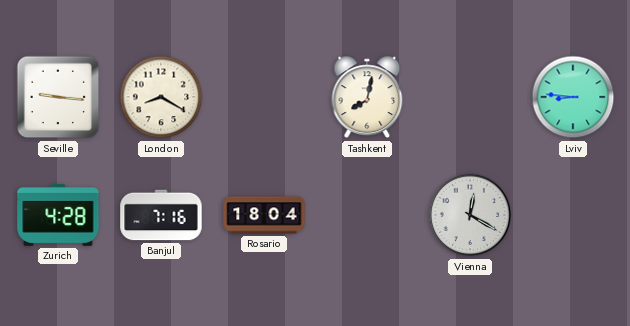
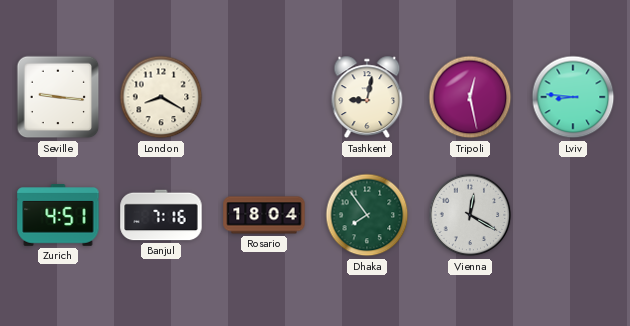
Tashkent: 8:02 -> 9:02
Tripoli: none -> 12:28
Zurich: 4:28 -> 4:51
Dhaka: none -> 7:54
